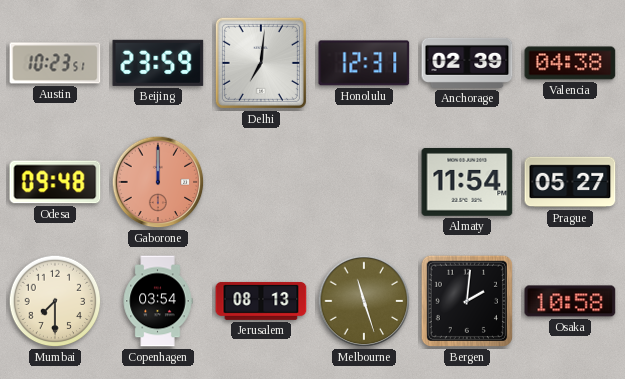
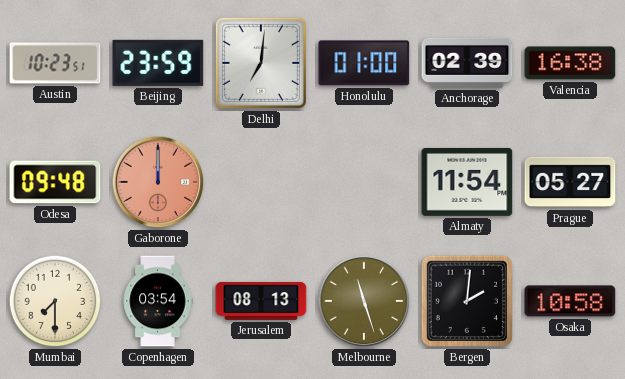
Honolulu: 12:31 -> 01:00
Valencia: 04:38 -> 16:38
